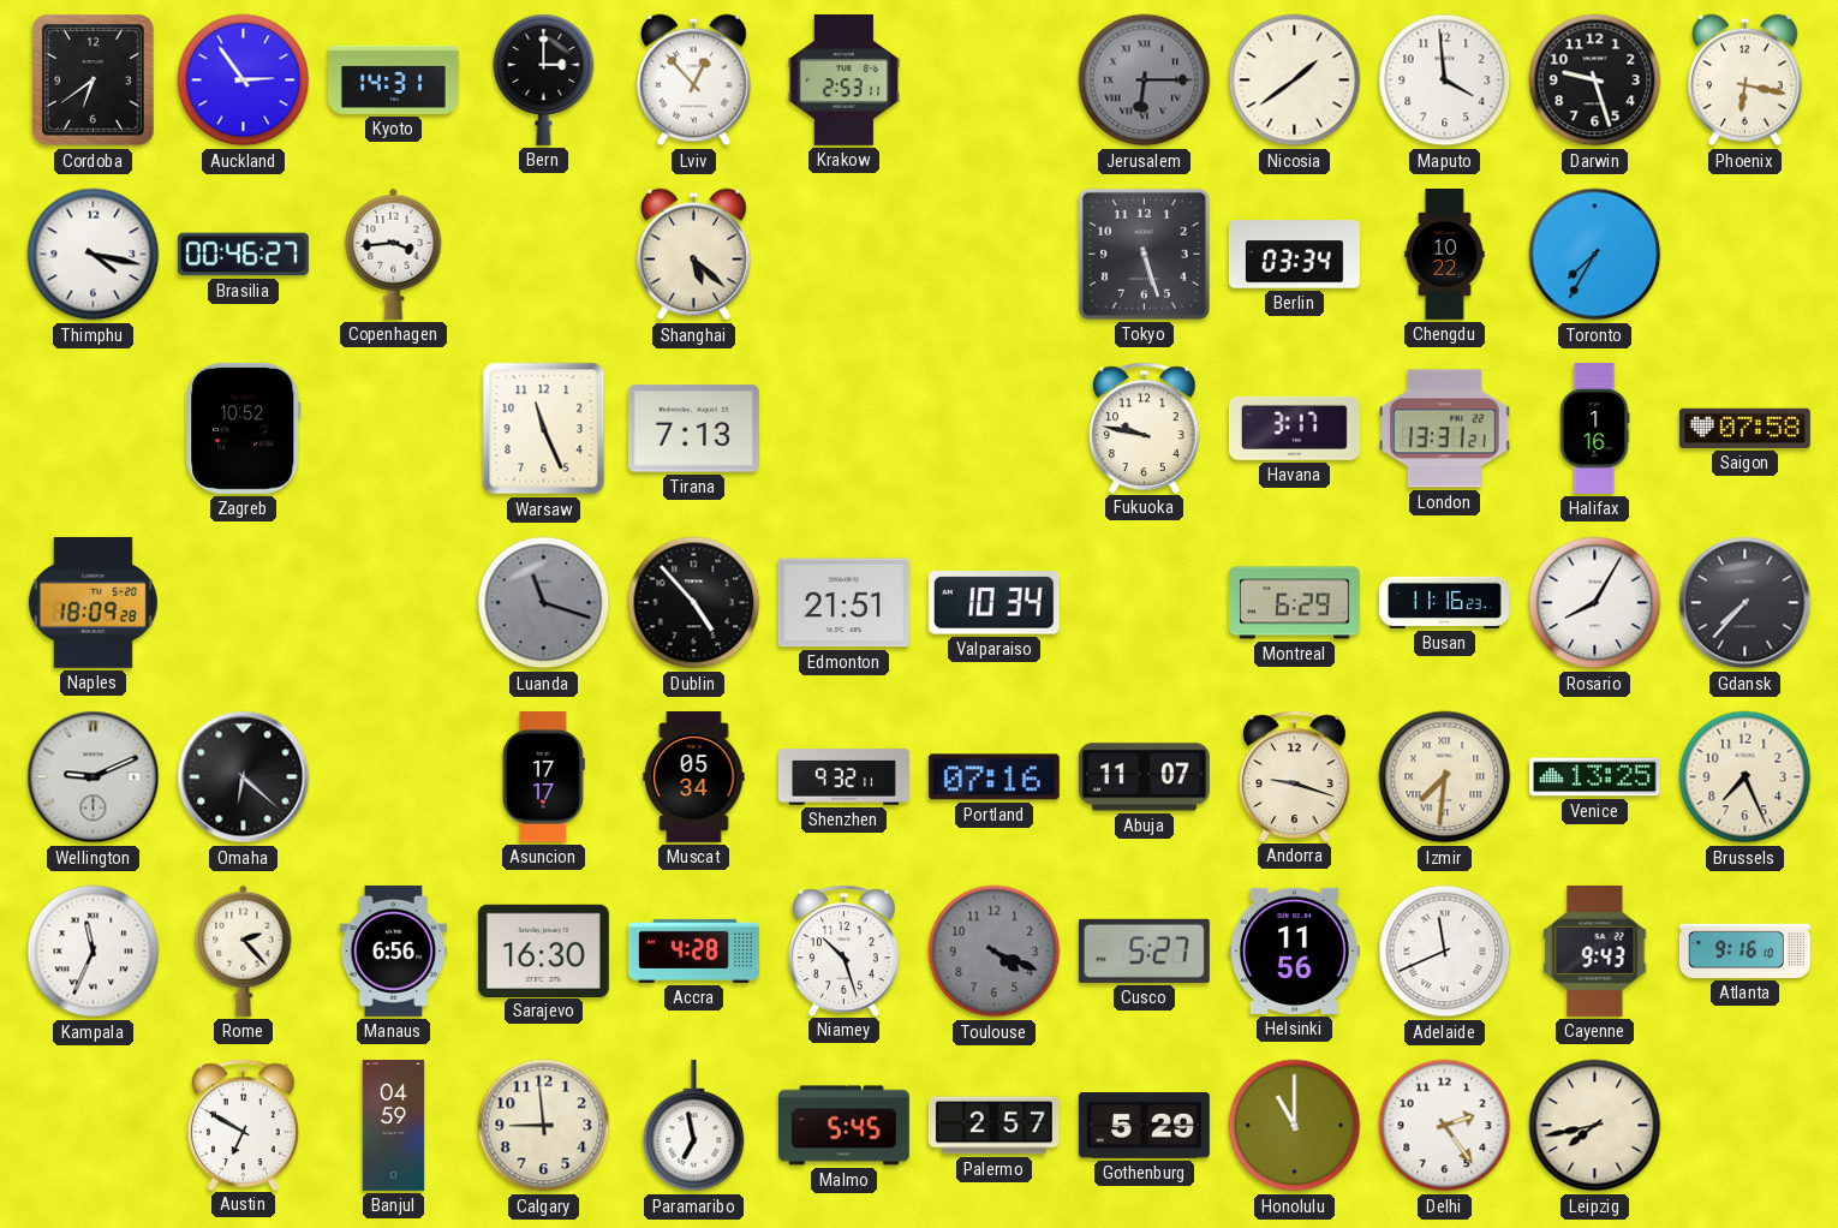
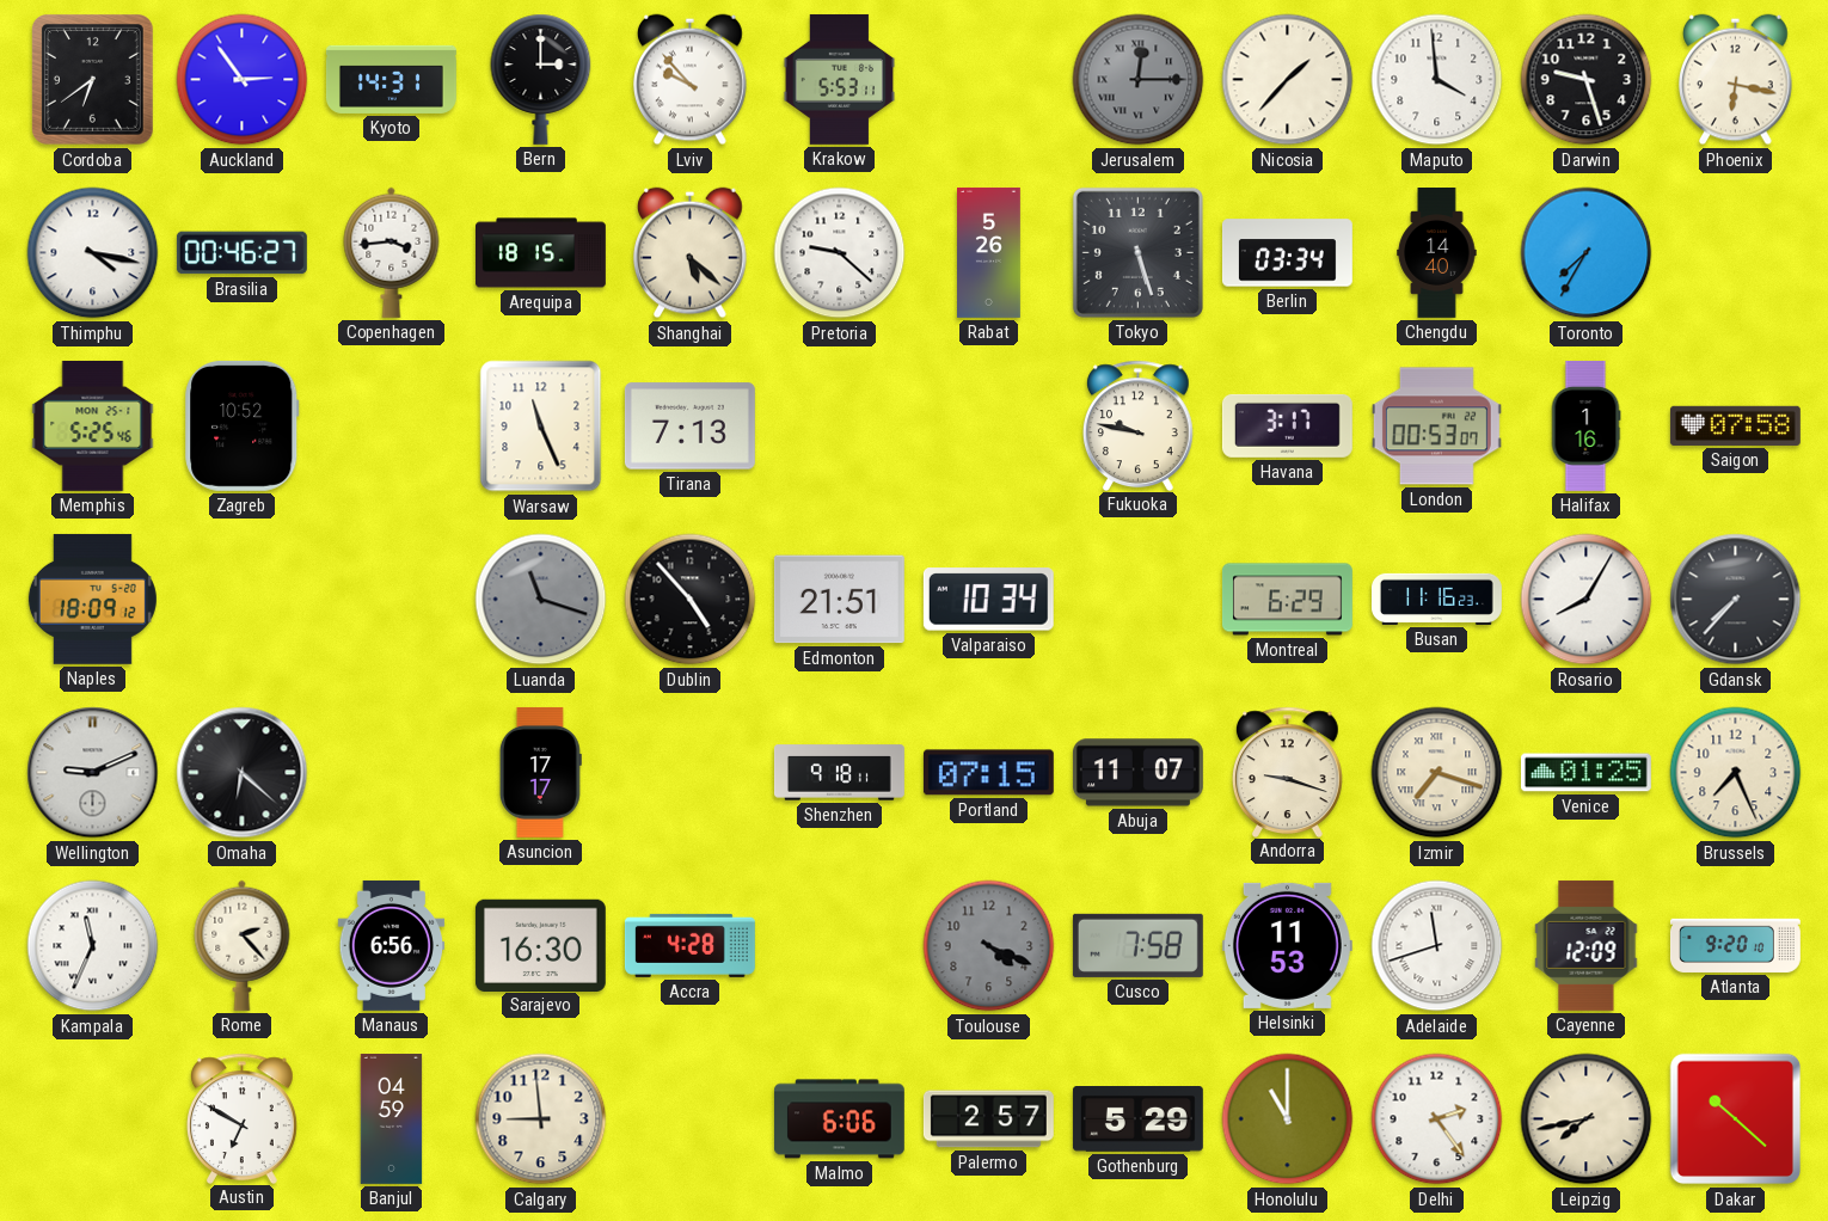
Lviv: 12:53 -> 9:53
Krakow: 2:53 -> 5:53
Jerusalem: 6:15 -> 12:15
Nicosia: 1:39 -> 1:37
Arequipa: none -> 18:15
Pretoria: none -> 9:22
Rabat: none -> 5:26
Chengdu: 10:22 -> 14:40
Memphis: none -> 5:25
London: 13:31 -> 00:53
Naples: 18:09:28 -> 18:09:12
Muscat: 05:34 -> none
Shenzhen: 9:32 -> 9:18
Portland: 07:16 -> 07:15
Izmir: 7:31 -> 7:18
Venice: 13:25 -> 01:25
Niamey: 10:27 -> none
Cusco: 5:27 -> 7:58
Helsinki: 11:56 -> 11:53
Adelaide: 11:41 -> 11:42
Cayenne: 9:43 -> 12:09
Atlanta: 9:16 -> 9:20
Paramaribo: 6:58 -> none
Malmo: 5:45 -> 6:06
Dakar: none -> 10:22
